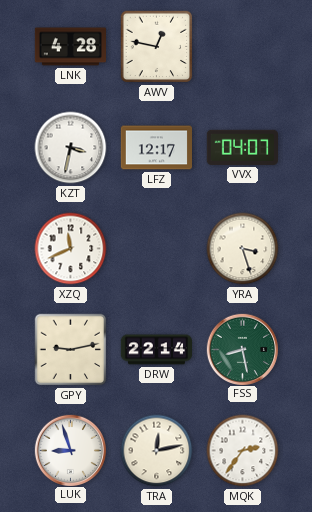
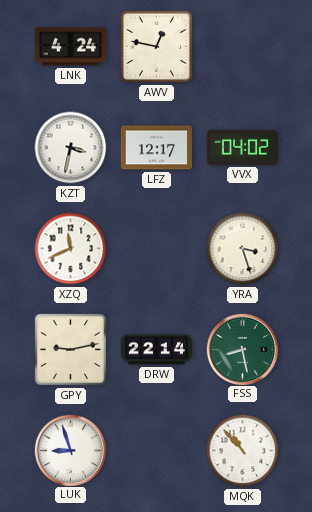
LNK: 4:28 -> 4:24
VVX: 04:07 -> 04:02
TRA: 12:13 -> none
MQK: 2:36 -> 10:53
